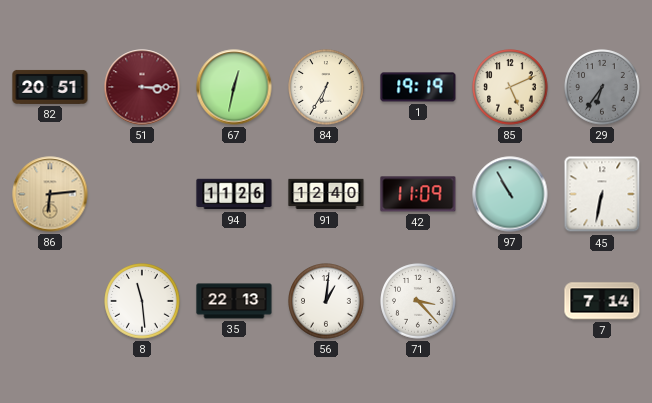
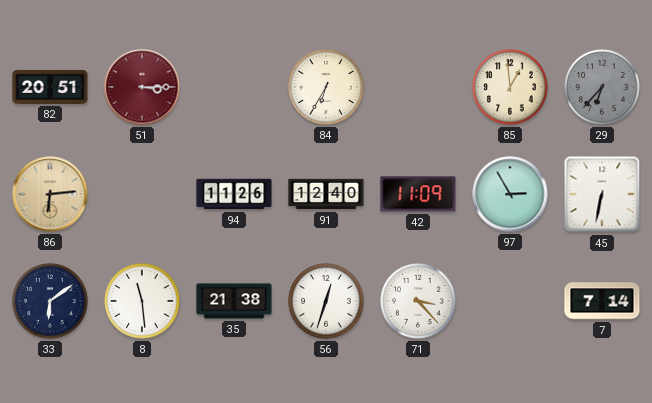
67: 12:32 -> none
1: 19:19 -> none
85: 5:11 -> 12:59
29: 6:36 -> 6:37
97: 10:55 -> 2:55
33: none -> 6:09
35: 22:13 -> 21:38
56: 1:01 -> 12:33
